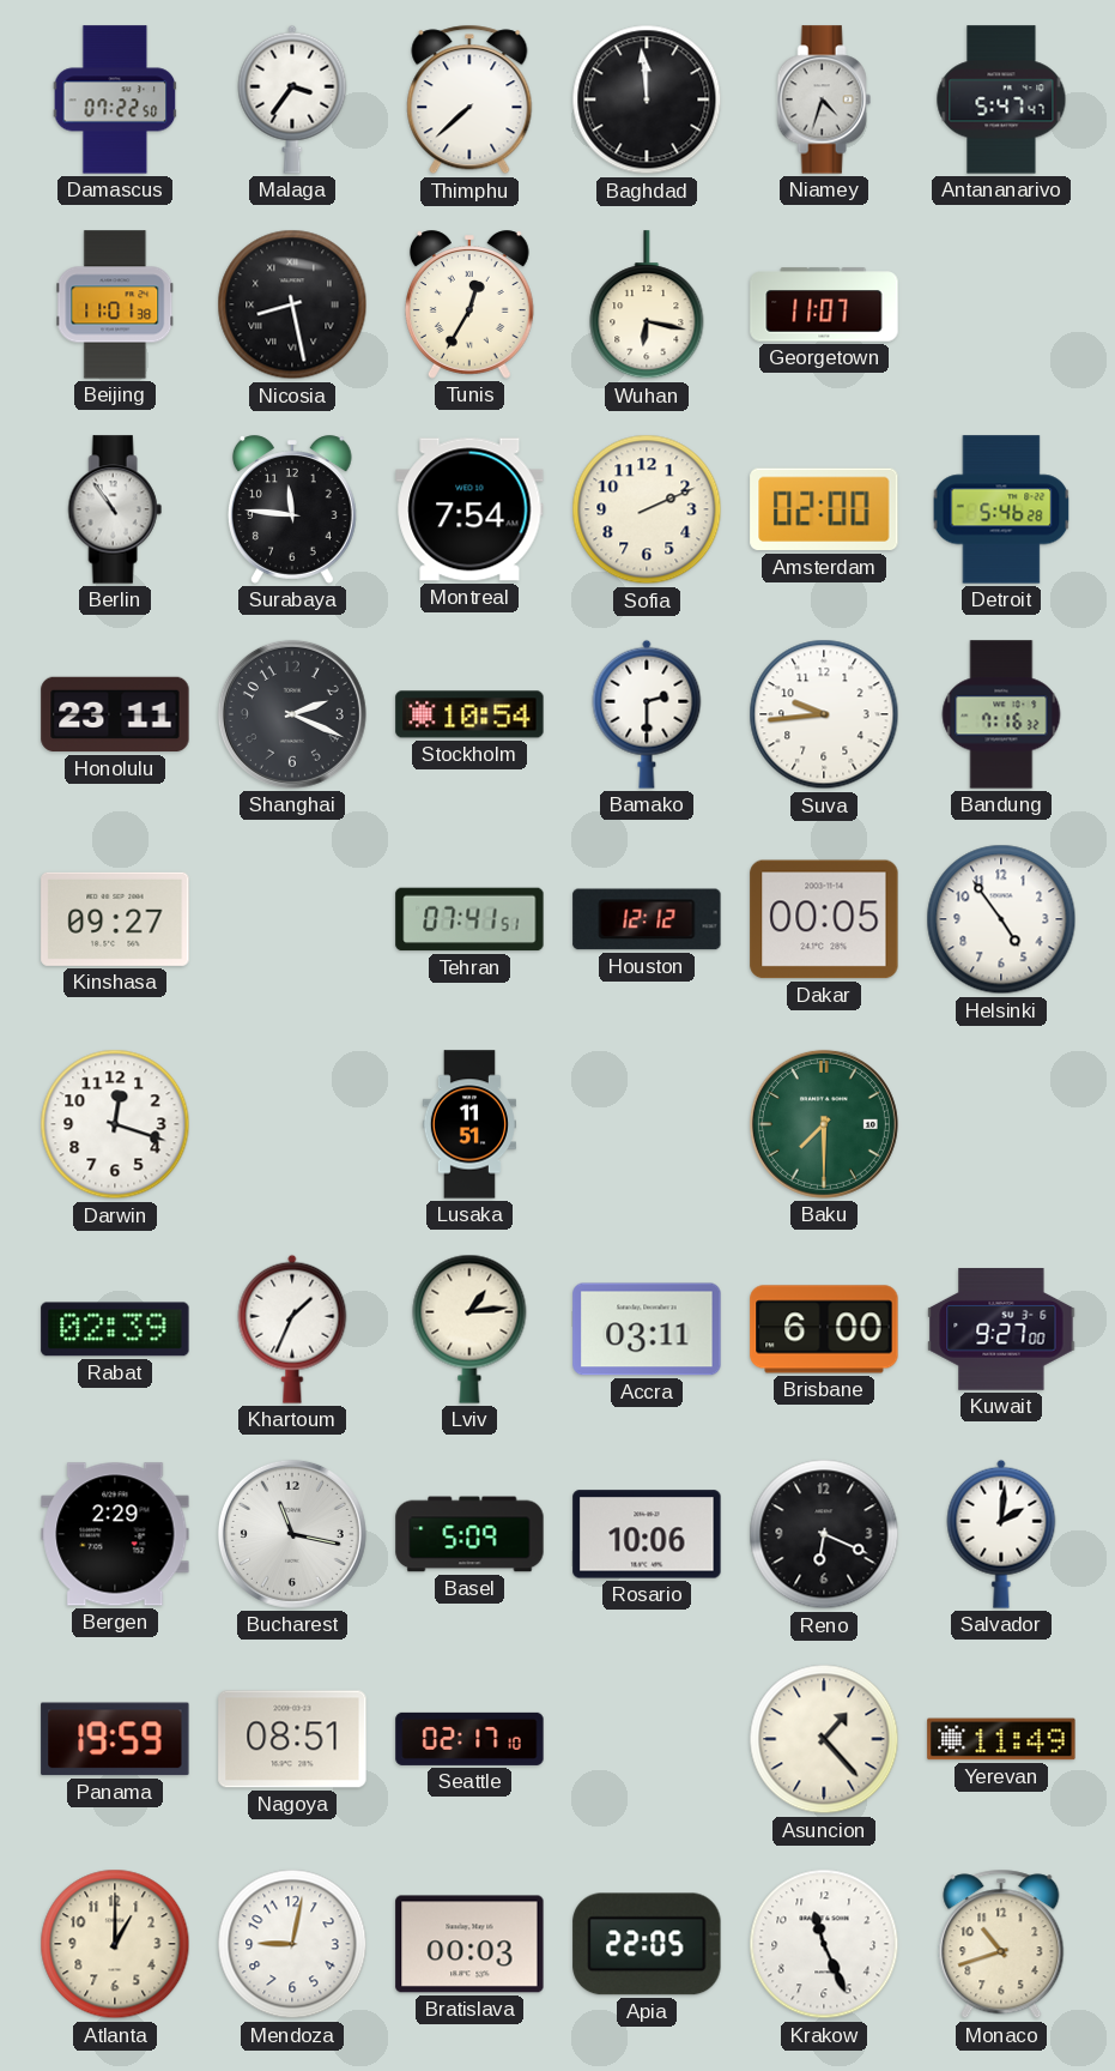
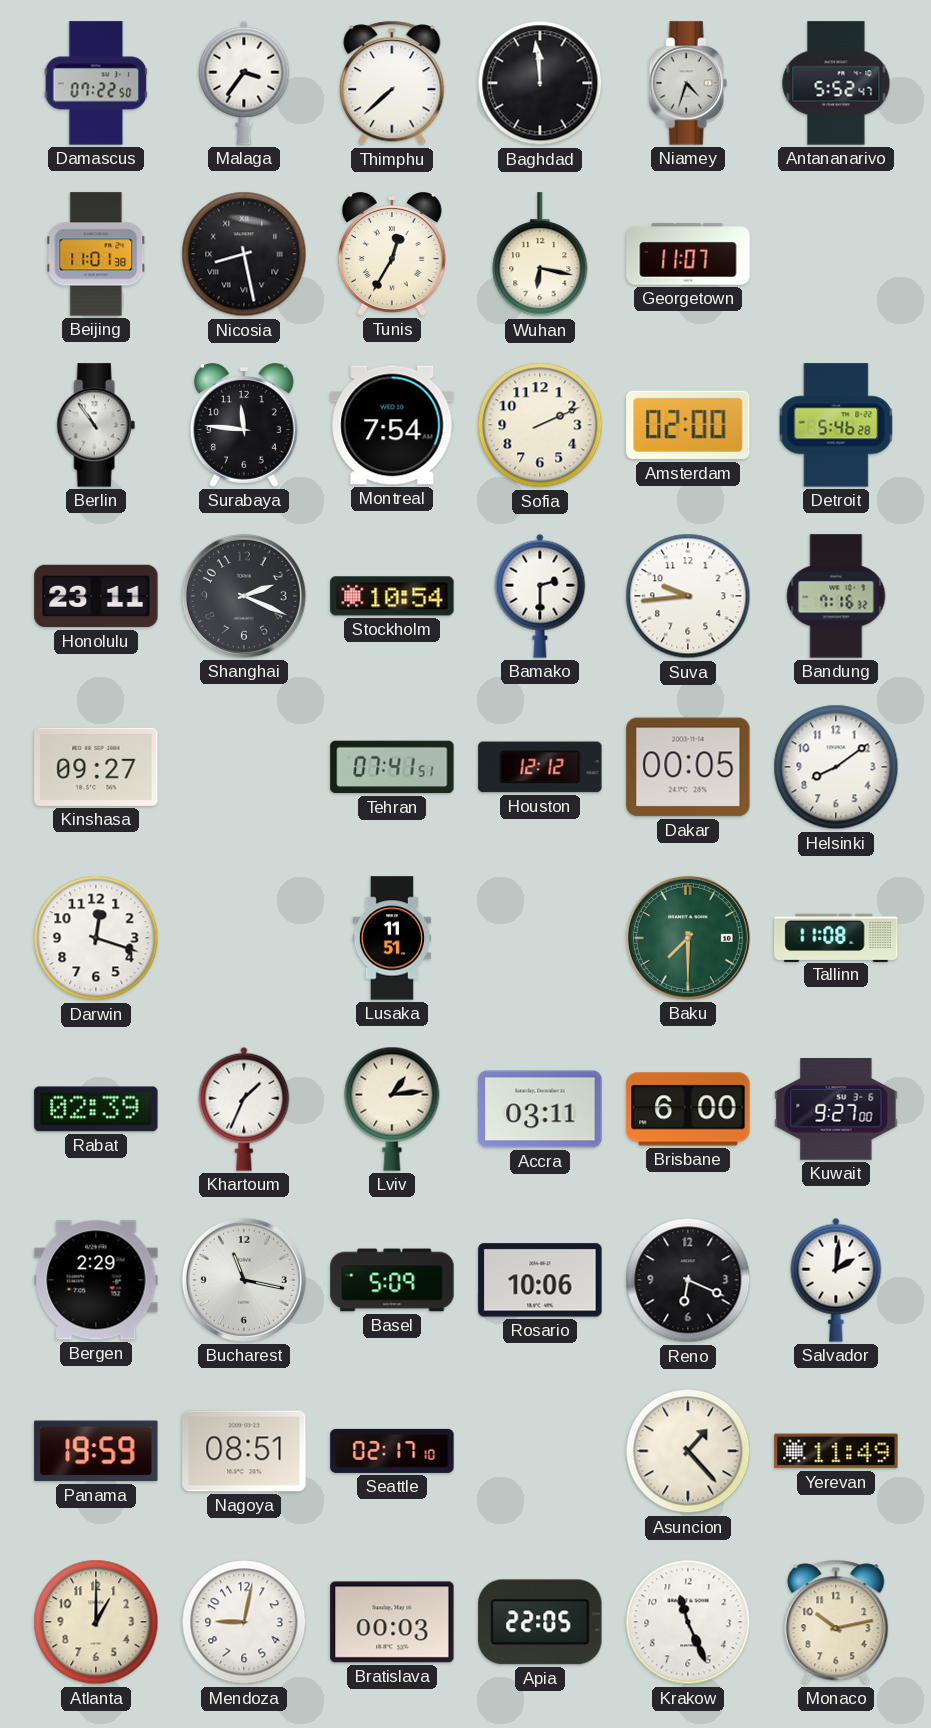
Antananarivo: 5:47 -> 5:52
Helsinki: 4:54 -> 8:09
Tallinn: none -> 11:08
Monaco: 10:42 -> 10:13
